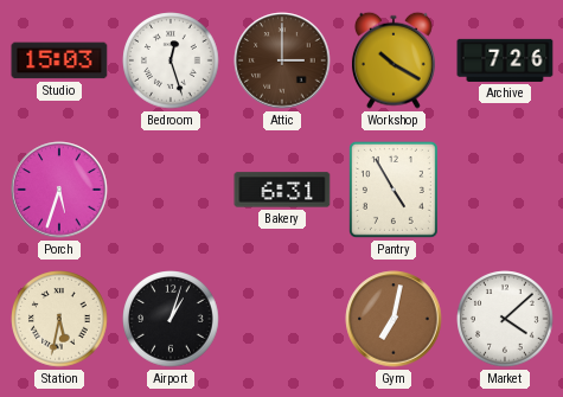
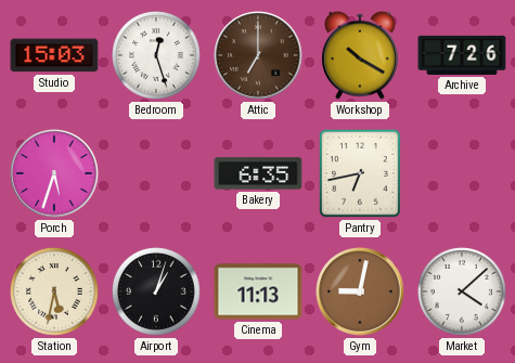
Attic: 3:00 -> 7:00
Bakery: 6:31 -> 6:35
Pantry: 4:55 -> 6:43
Cinema: none -> 11:13
Gym: 7:02 -> 9:02
